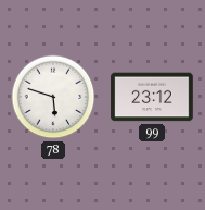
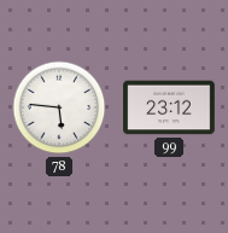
78: 5:48 -> 5:46
